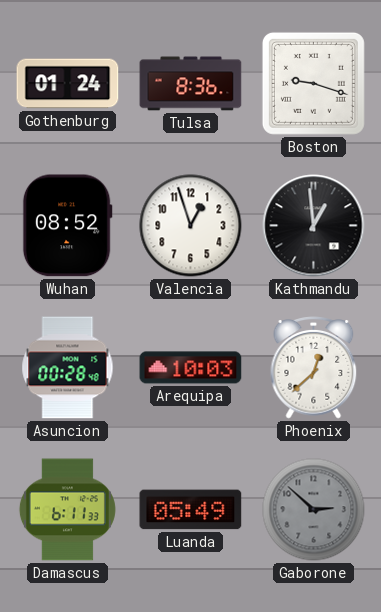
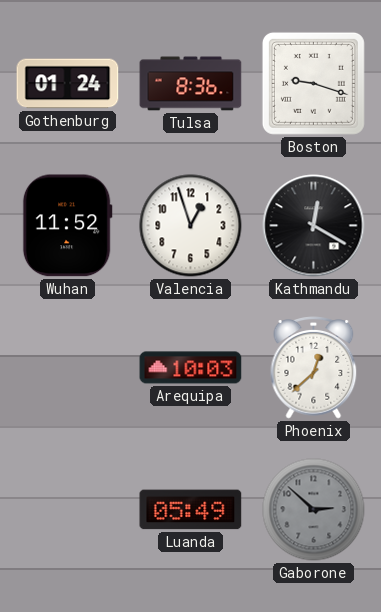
Wuhan: 08:52 -> 11:52
Kathmandu: 12:59 -> 12:20
Asuncion: 00:28 -> none
Damascus: 6:11 -> none
